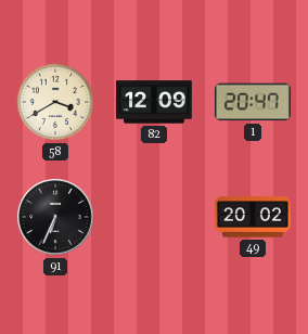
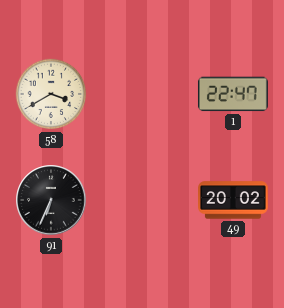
82: 12:09 -> none
1: 20:47 -> 22:47
